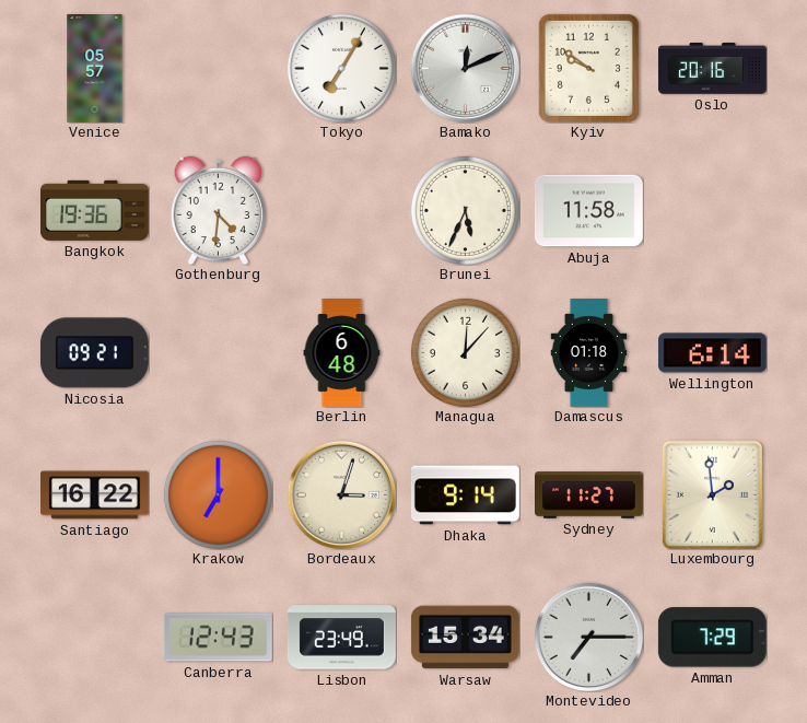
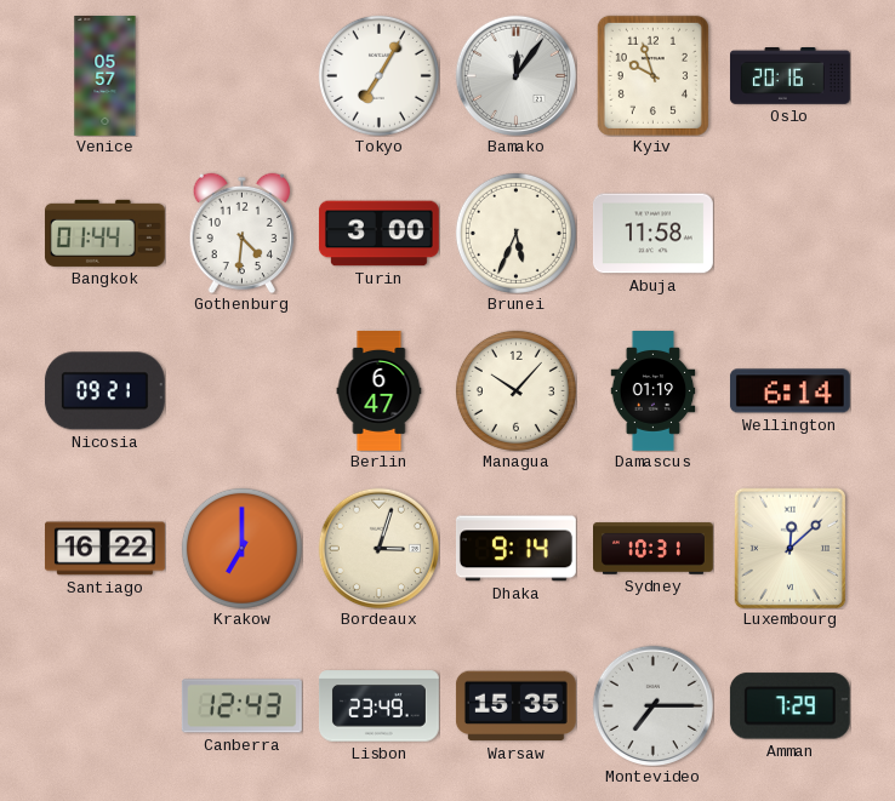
Bamako: 12:11 -> 12:06
Kyiv: 9:51 -> 9:57
Bangkok: 19:36 -> 01:44
Turin: none -> 3:00
Berlin: 6:48 -> 6:47
Managua: 12:07 -> 10:07
Damascus: 01:18 -> 01:19
Sydney: 11:27 -> 10:31
Luxembourg: 1:59 -> 12:08
Warsaw: 15:34 -> 15:35
